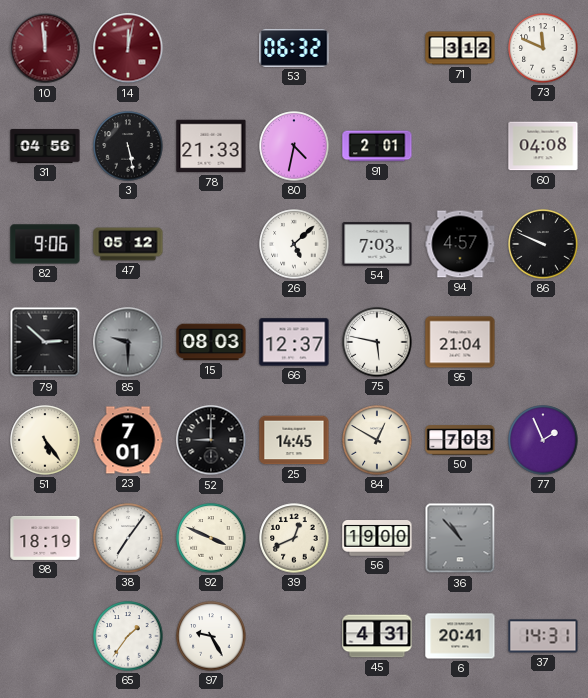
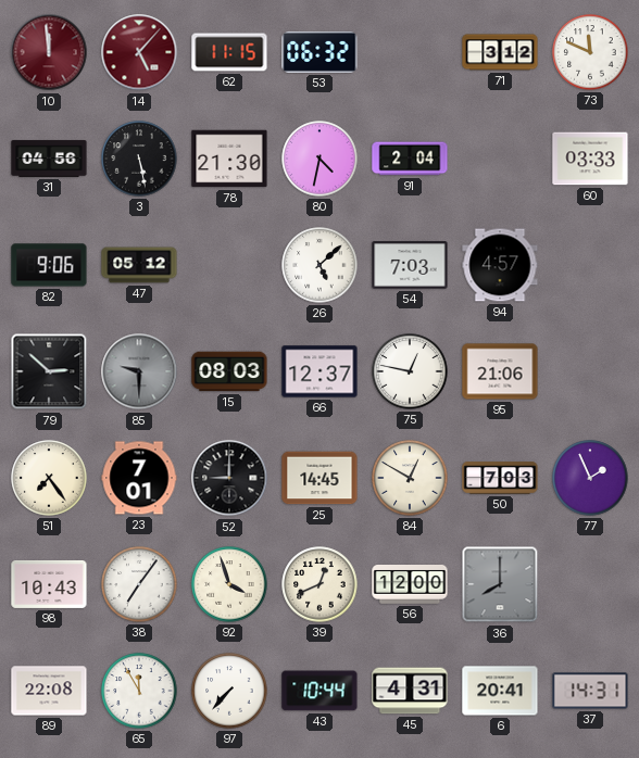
14: 12:02 -> 5:07
62: none -> 11:15
78: 21:33 -> 21:30
91: 2:01 -> 2:04
60: 04:08 -> 03:33
86: 9:49 -> none
75: 5:47 -> 12:47
95: 21:04 -> 21:06
51: 5:24 -> 7:24
98: 18:19 -> 10:43
92: 3:49 -> 3:57
56: 19:00 -> 12:00
36: 10:53 -> 8:00
89: none -> 22:08
65: 1:36 -> 11:55
97: 9:25 -> 7:37
43: none -> 10:44
